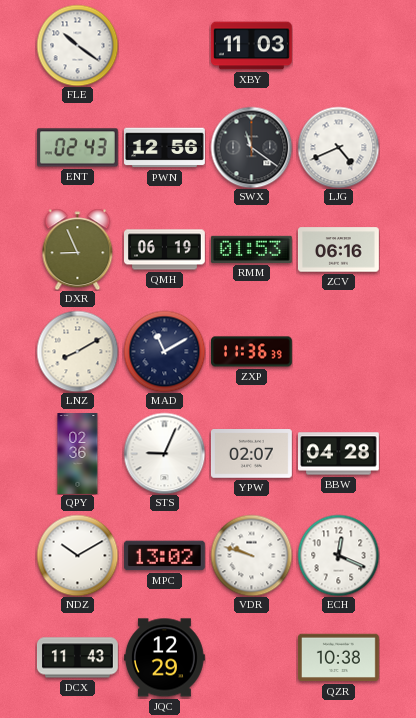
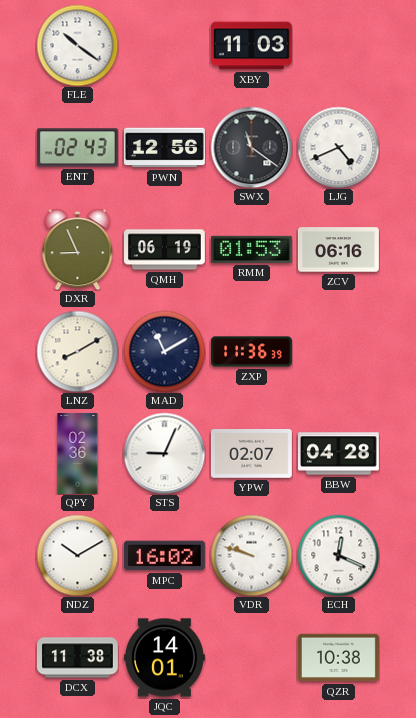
MPC: 13:02 -> 16:02
DCX: 11:43 -> 11:38
JQC: 12:29 -> 14:01
